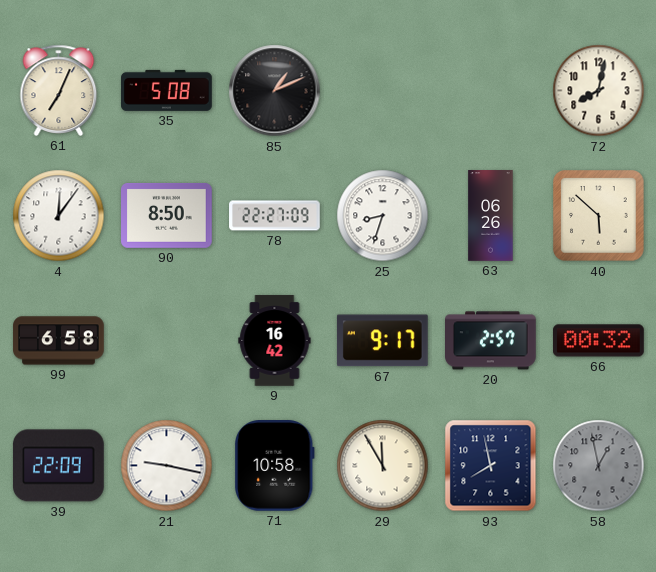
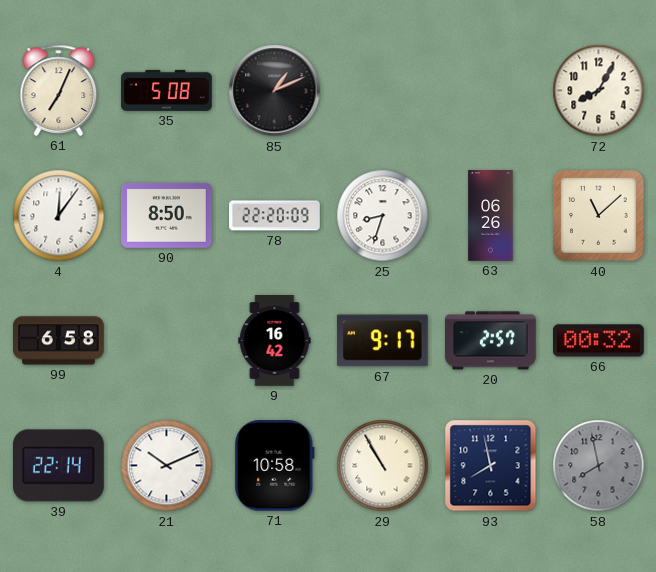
72: 8:02 -> 8:05
78: 22:27 -> 22:20
40: 5:52 -> 11:08
39: 22:09 -> 22:14
21: 9:17 -> 10:11
29: 11:55 -> 10:55
58: 12:58 -> 7:58
